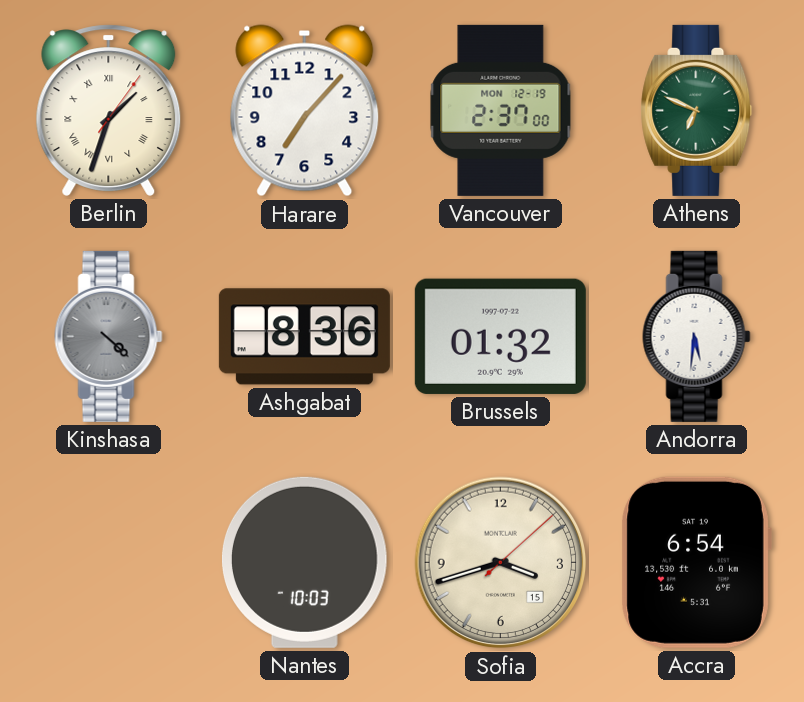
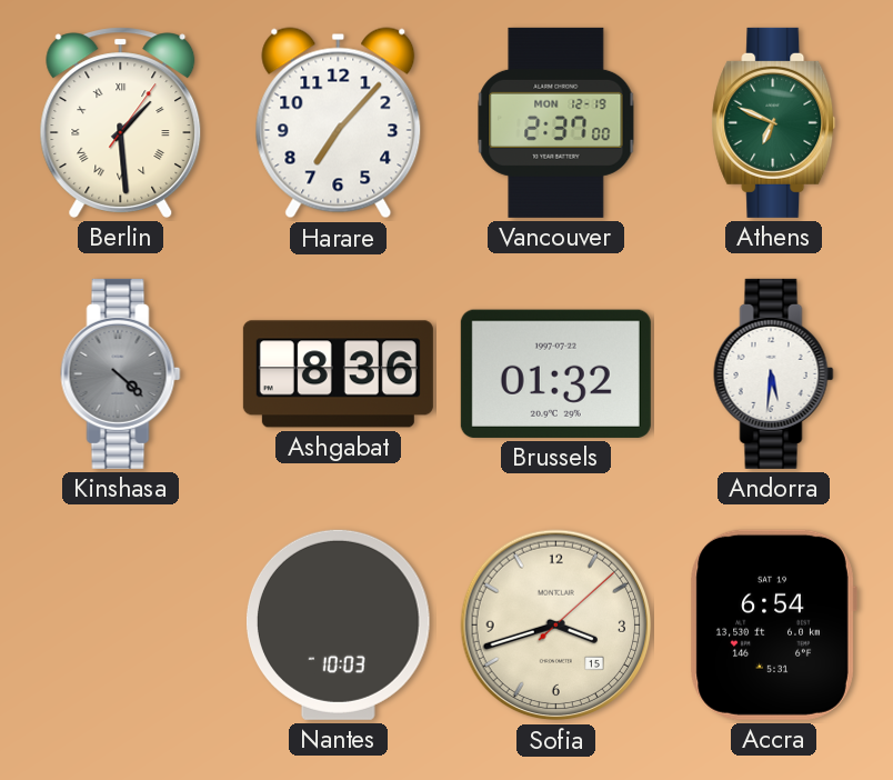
Berlin: 1:33 -> 1:29
